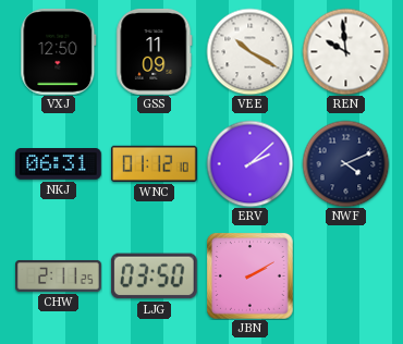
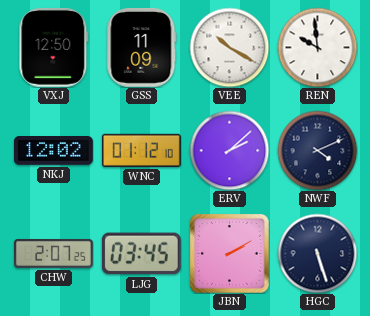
NKJ: 06:31 -> 12:02
CHW: 2:11 -> 2:07
LJG: 03:50 -> 03:45
HGC: none -> 5:27
